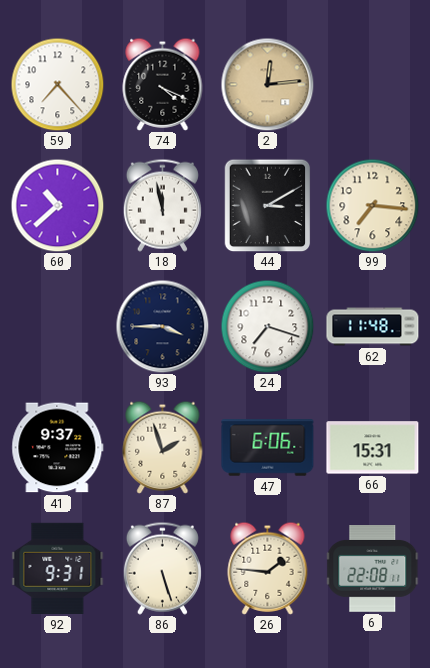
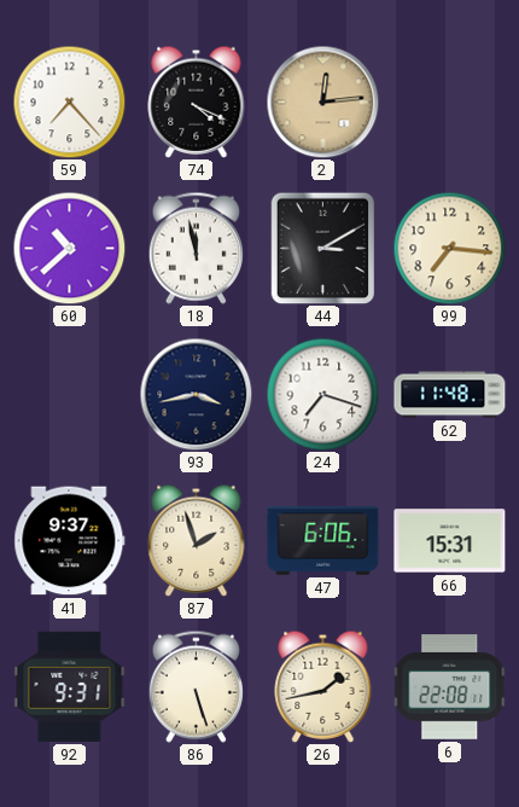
93: 3:45 -> 3:43
26: 1:46 -> 1:43
